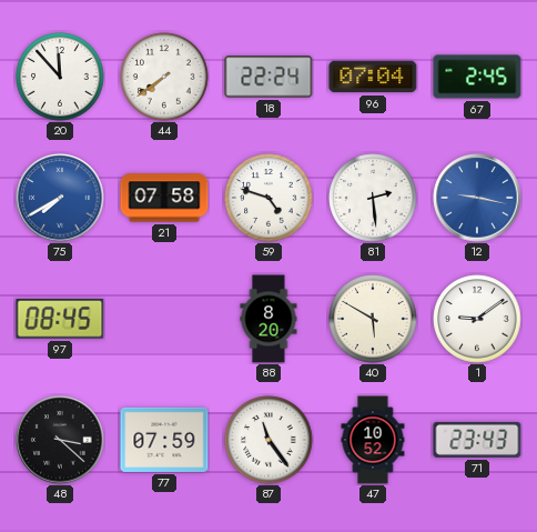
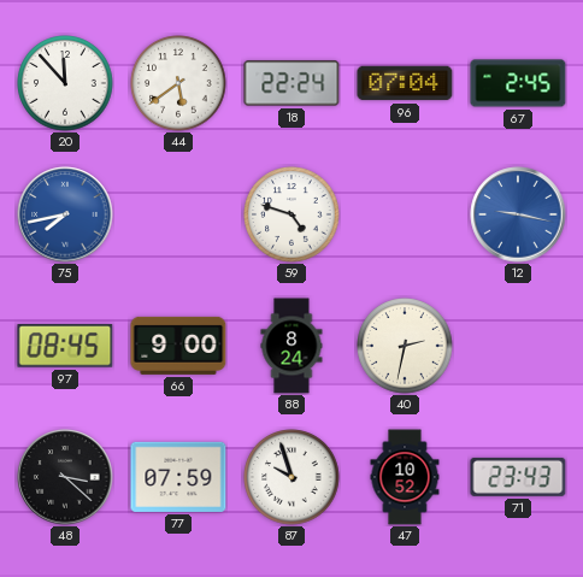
44: 7:39 -> 5:39
75: 7:40 -> 7:43
21: 07:58 -> none
81: 2:29 -> none
66: none -> 9:00
88: 8:20 -> 8:24
40: 5:50 -> 2:32
1: 9:09 -> none
87: 11:24 -> 9:57
